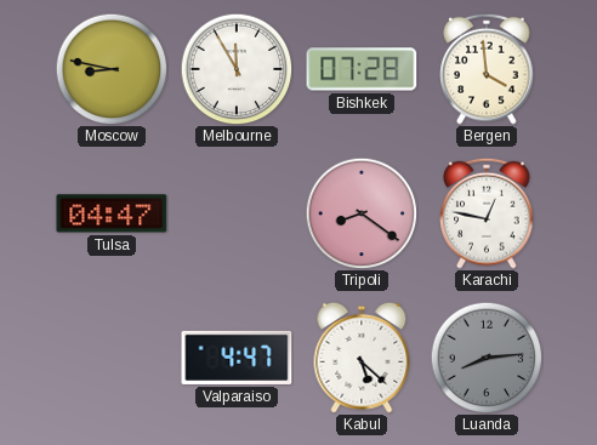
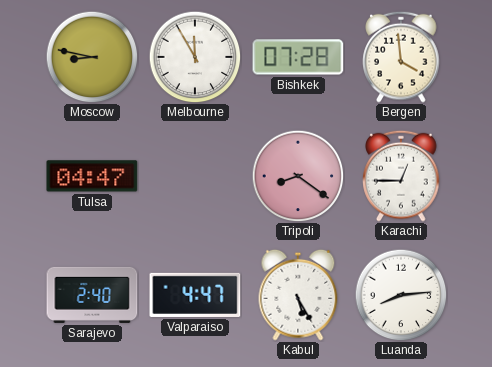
Karachi: 12:47 -> 12:45
Sarajevo: none -> 2:40
Kabul: 5:22 -> 5:25
Luanda dial: grey -> white
